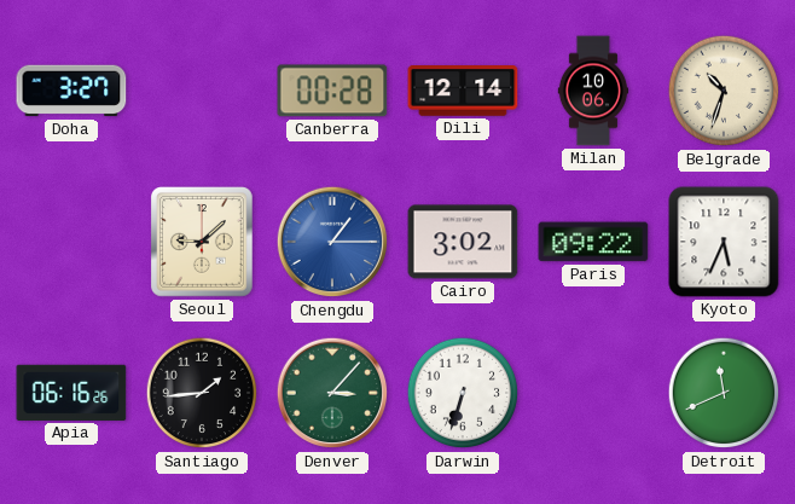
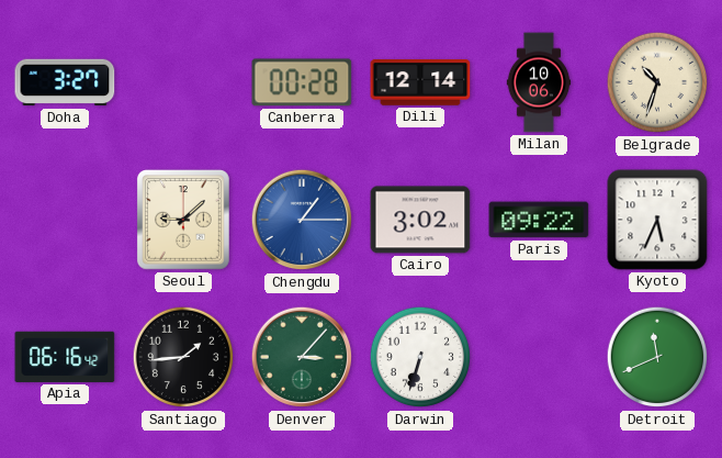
Apia: 06:16:26 -> 06:16:42
